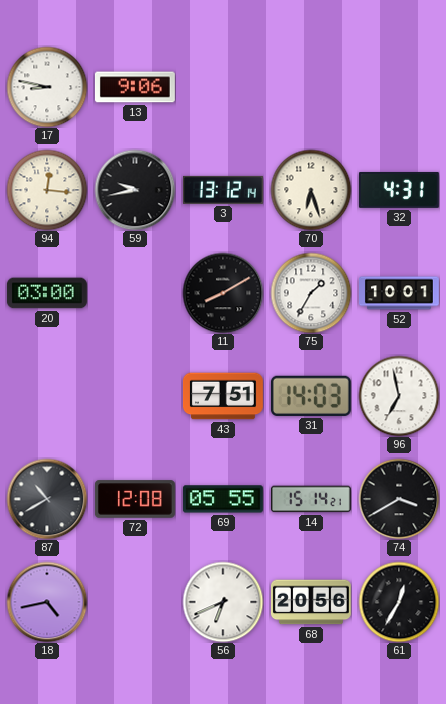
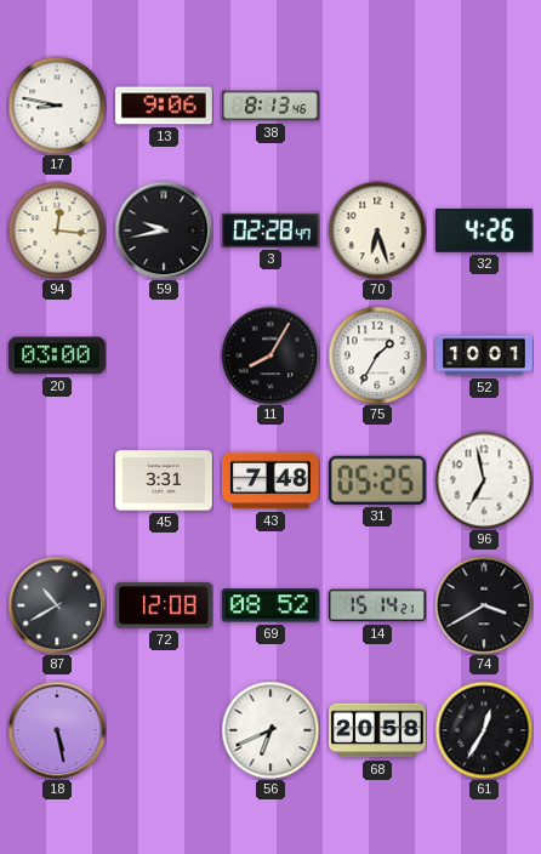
38: none -> 8:13
3: 13:12 -> 02:28
32: 4:31 -> 4:26
11: 8:10 -> 8:05
45: none -> 3:31
43: 7:51 -> 7:48
31: 14:03 -> 05:25
69: 05:55 -> 08:52
18: 4:43 -> 5:28
68: 20:56 -> 20:58
